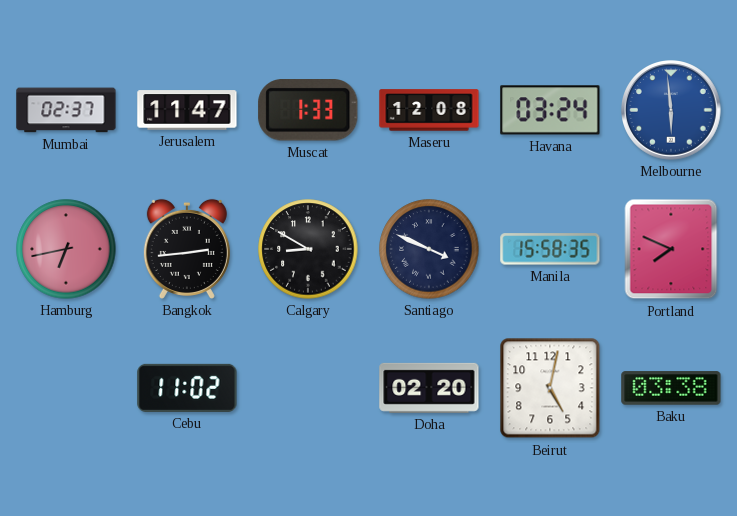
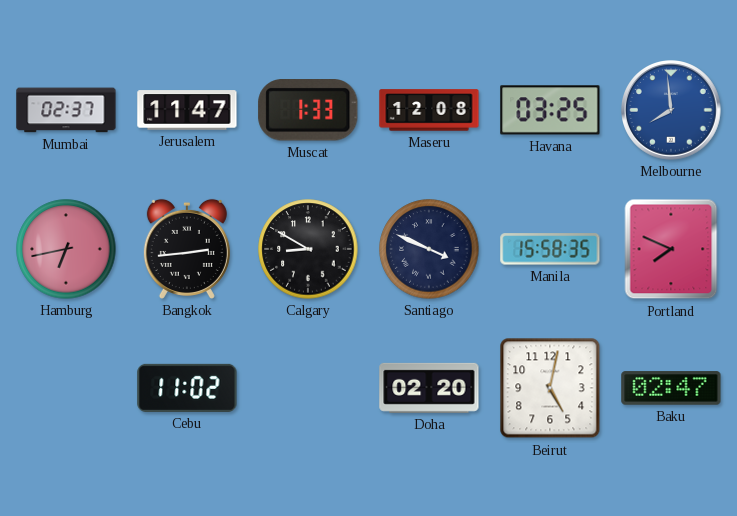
Havana: 03:24 -> 03:25
Melbourne: 5:59 -> 7:59
Baku: 03:38 -> 02:47
